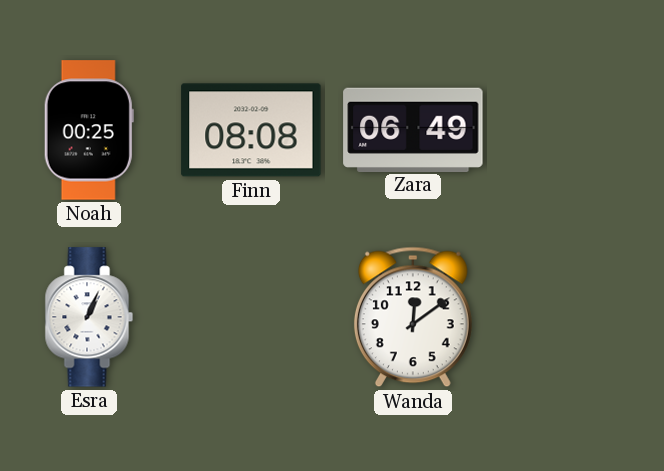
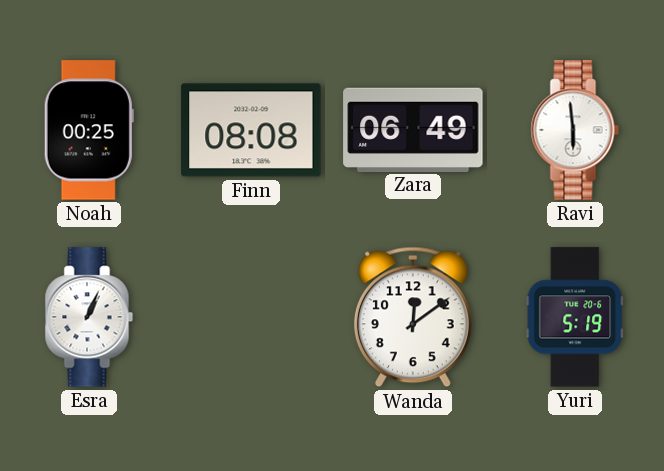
Ravi: none -> 5:59
Yuri: none -> 5:19
